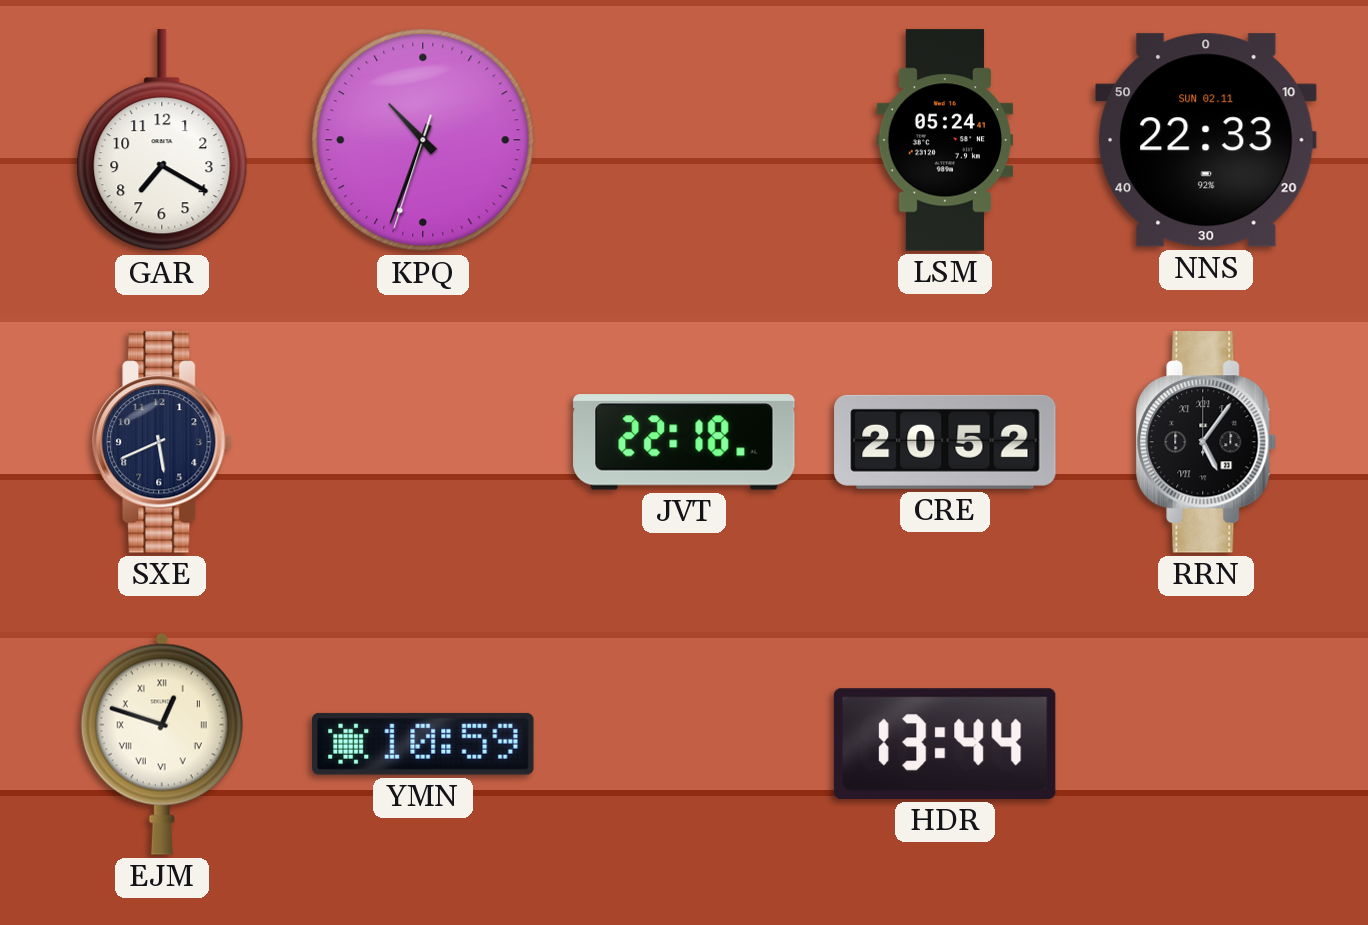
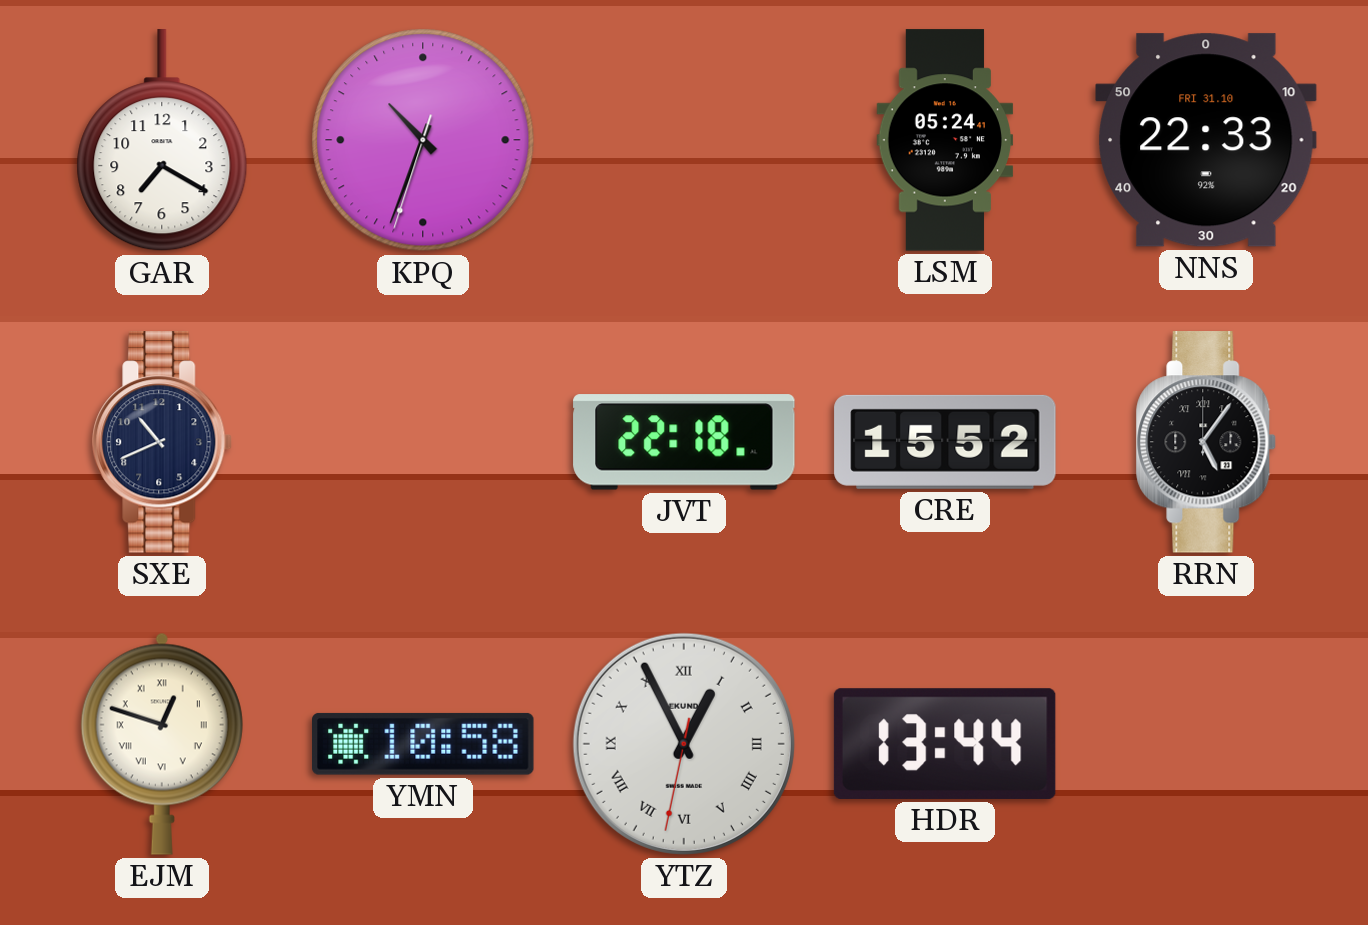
NNS date: SUN 02.11 -> FRI 31.10
SXE: 5:41 -> 10:41
CRE: 20:52 -> 15:52
YMN: 10:59 -> 10:58
YTZ: none -> 12:55
